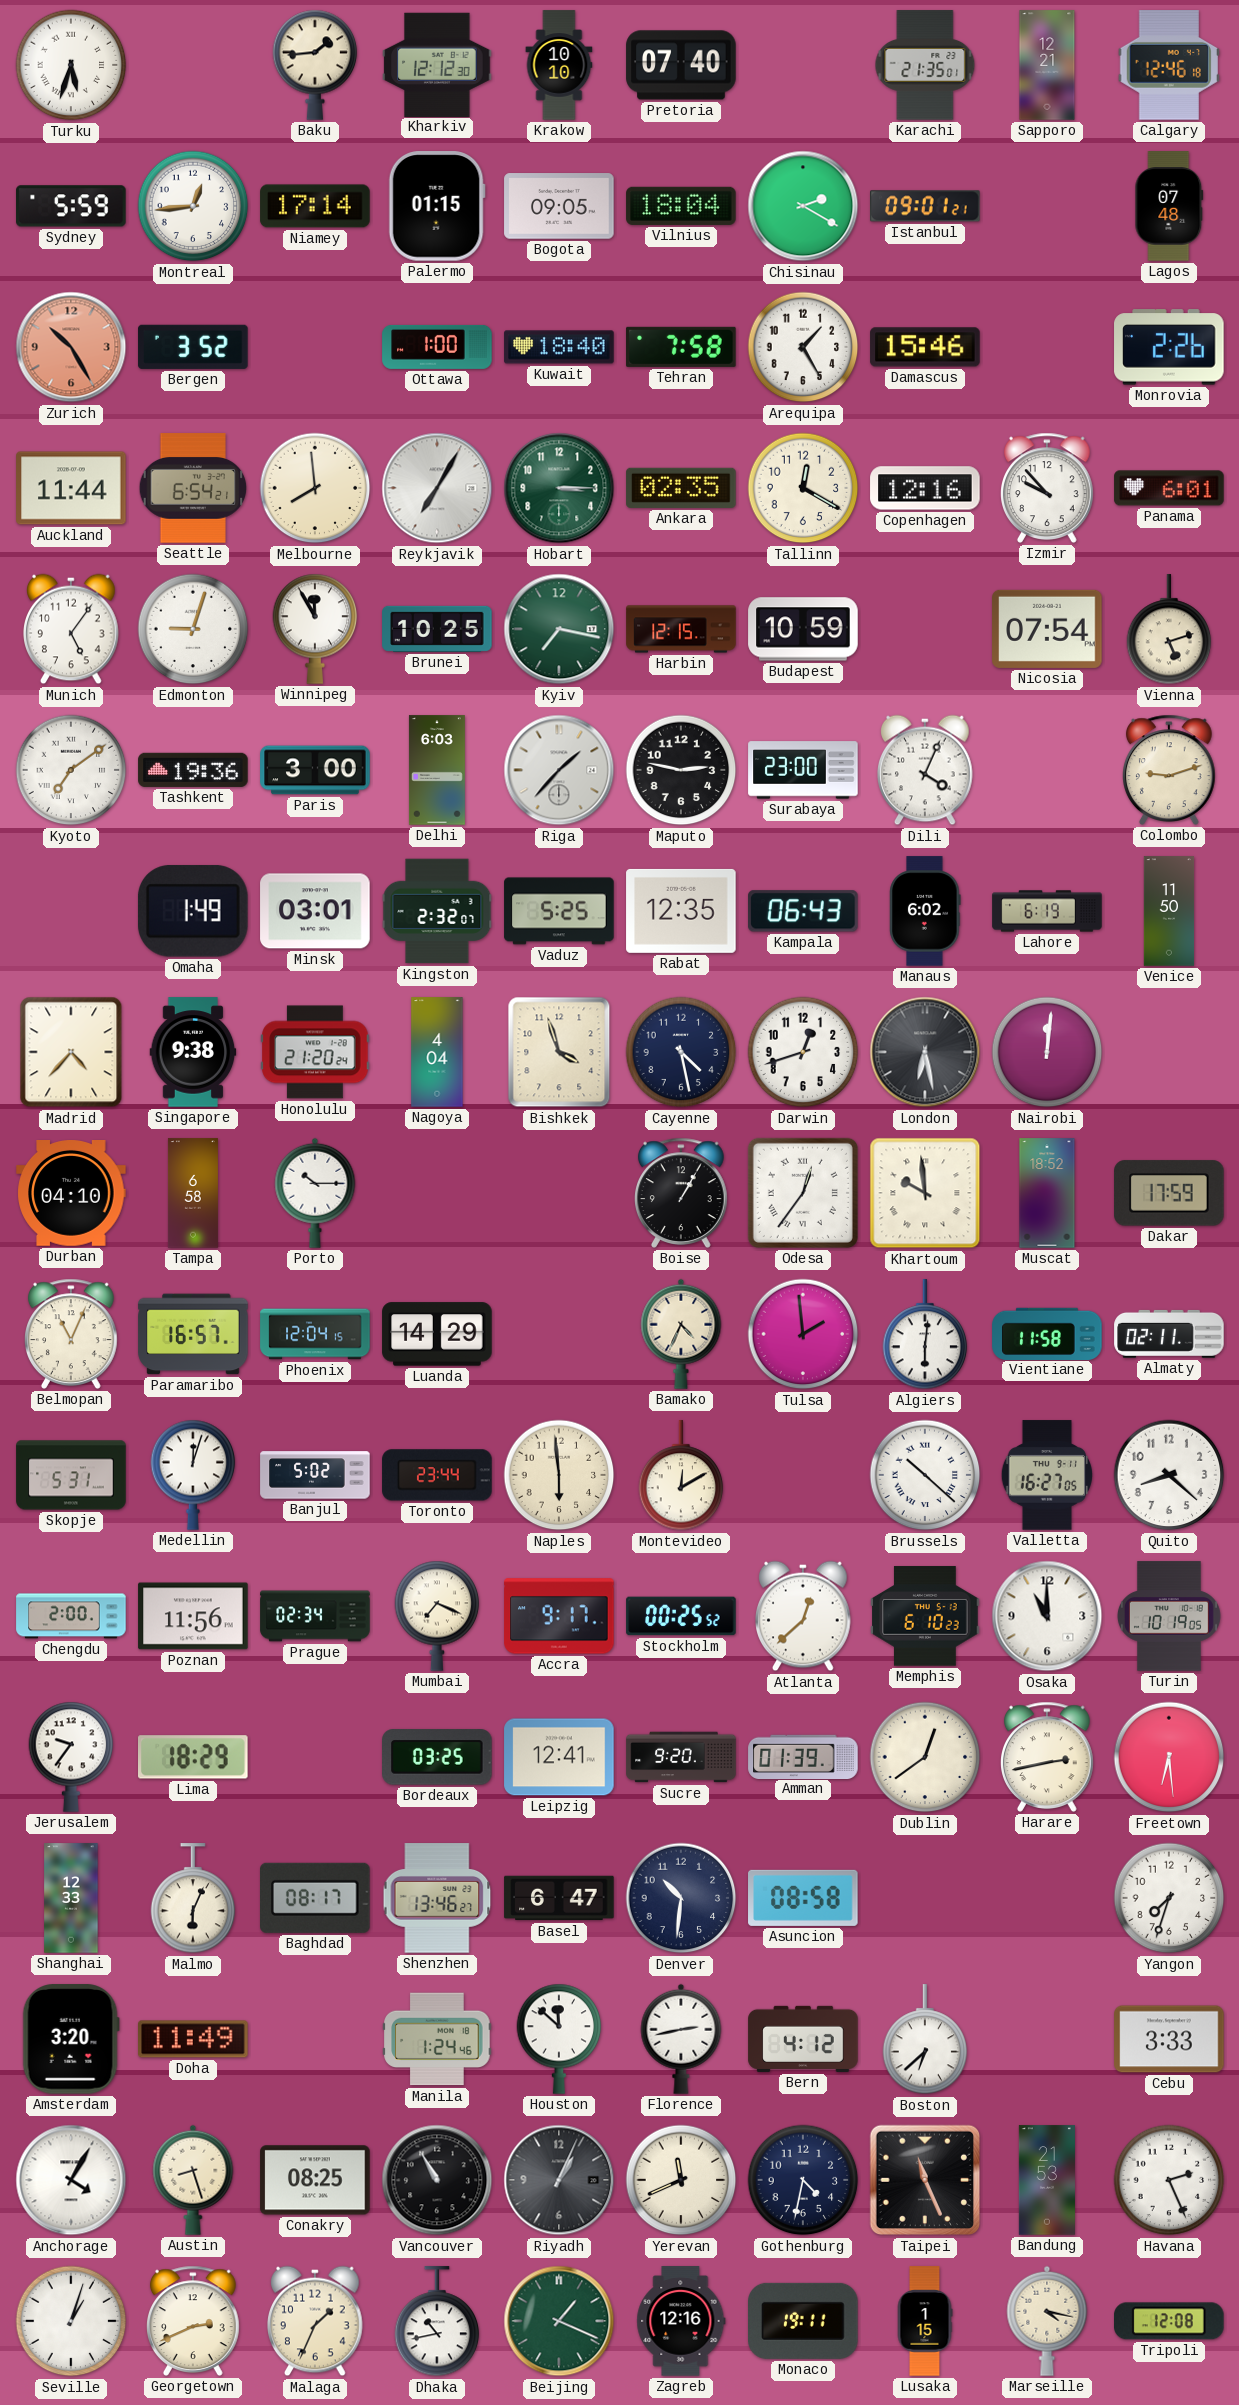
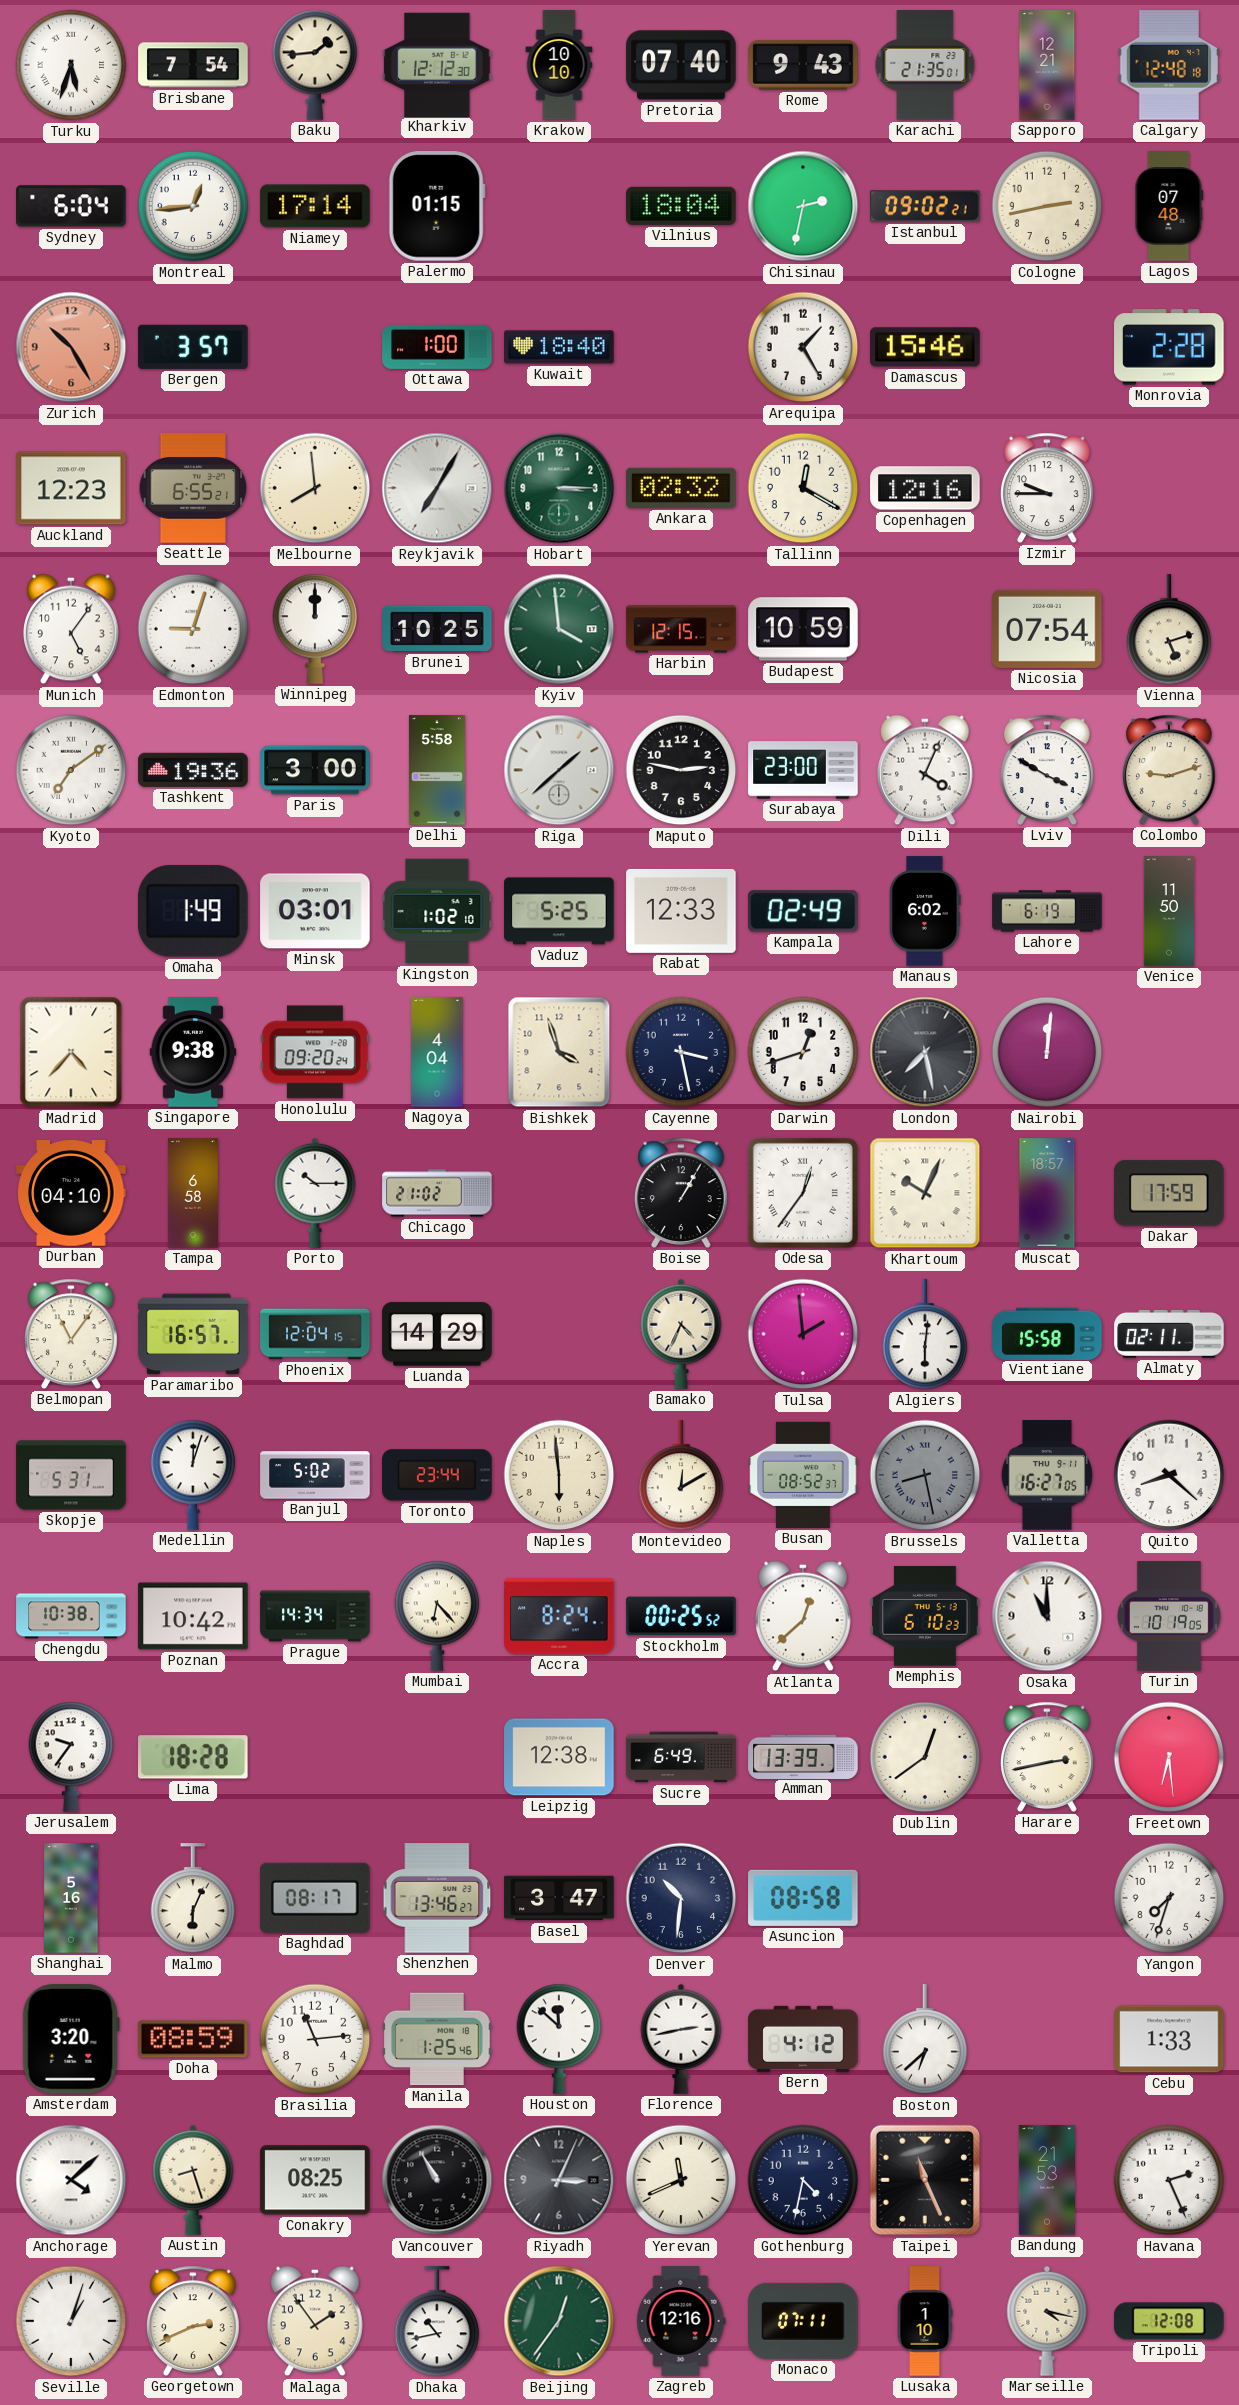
Brisbane: none -> 7:54
Rome: none -> 9:43
Calgary: 12:46 -> 12:48
Sydney: 5:59 -> 6:04
Bogota: 09:05 -> none
Chisinau: 2:20 -> 2:32
Istanbul: 09:01 -> 09:02
Cologne: none -> 2:43
Bergen: 3:52 -> 3:57
Tehran: 7:58 -> none
Monrovia: 2:26 -> 2:28
Auckland: 11:44 -> 12:23
Seattle: 6:54 -> 6:55
Ankara: 02:35 -> 02:32
Izmir: 9:53 -> 9:45
Panama: 6:01 -> none
Winnipeg: 11:55 -> 12:00
Kyiv: 7:17 -> 3:59
Delhi: 6:03 -> 5:58
Riga: 1:37 -> 1:38
Lviv: none -> 3:50
Kingston: 2:32 -> 1:02
Rabat: 12:35 -> 12:33
Kampala: 06:43 -> 02:49
Honolulu: 21:20 -> 09:20
Cayenne: 4:28 -> 3:28
London: 6:28 -> 7:28
Chicago: none -> 21:02
Khartoum: 9:59 -> 10:04
Muscat: 18:52 -> 18:57
Belmopan: 11:04 -> 11:06
Vientiane: 11:58 -> 15:58
Busan: none -> 08:52
Brussels: 10:22 -> 8:28
Brussels dial: white -> grey
Chengdu: 2:00 -> 10:38
Poznan: 11:56 -> 10:42
Prague: 02:34 -> 14:34
Mumbai: 7:19 -> 6:23
Accra: 9:17 -> 8:24
Lima: 18:29 -> 18:28
Bordeaux: 03:25 -> none
Leipzig: 12:41 -> 12:38
Sucre: 9:20 -> 6:49
Amman: 01:39 -> 13:39
Shanghai: 12:33 -> 5:16
Basel: 6:47 -> 3:47
Doha: 11:49 -> 08:59
Brasilia: none -> 11:14
Manila: 1:24 -> 1:25
Cebu: 3:33 -> 1:33
Anchorage: 4:05 -> 4:08
Riyadh: 1:04 -> 3:04
Malaga: 1:34 -> 1:54
Beijing: 1:19 -> 12:36
Monaco: 19:11 -> 07:11
Lusaka: 1:15 -> 1:10
